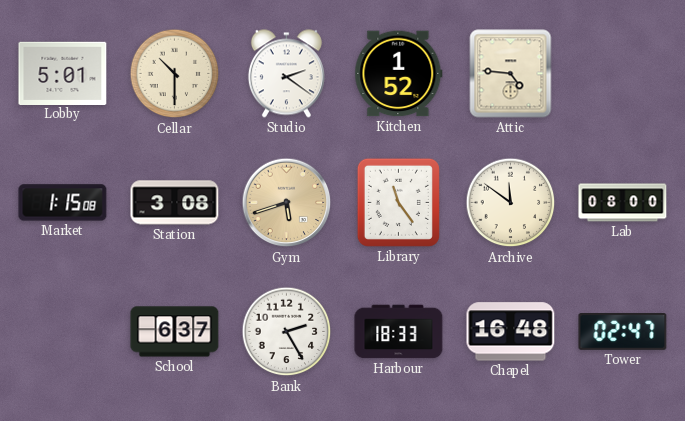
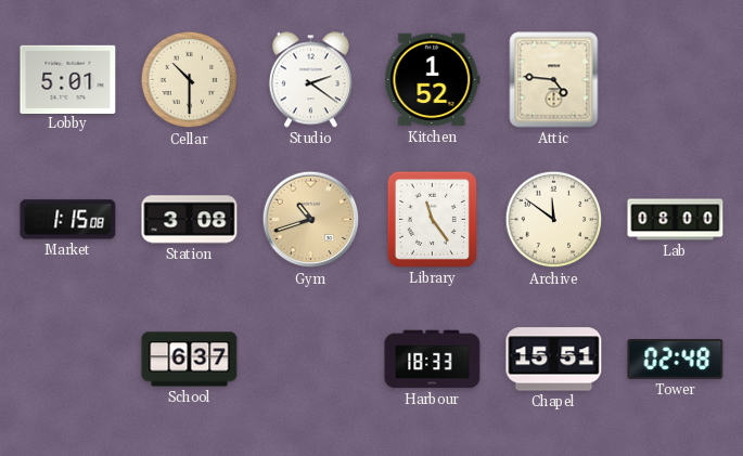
Gym: 5:42 -> 10:42
Bank: 2:25 -> none
Chapel: 16:48 -> 15:51
Tower: 02:47 -> 02:48
